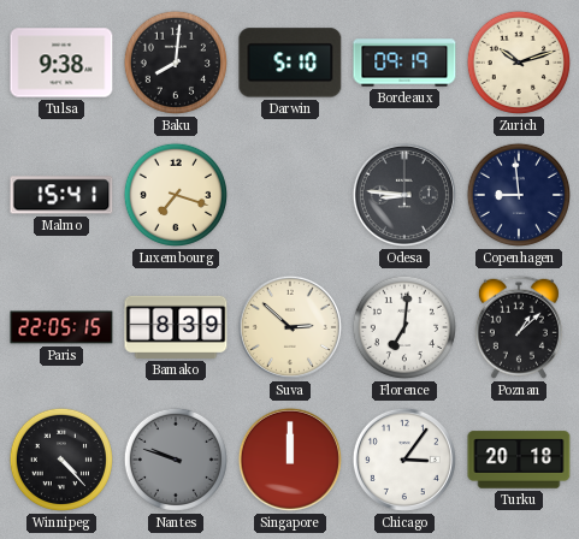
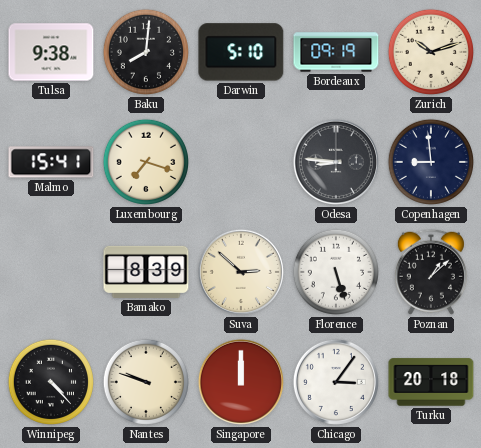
Paris: 22:05 -> none
Florence: 7:01 -> 5:27
Nantes dial: grey -> cream
